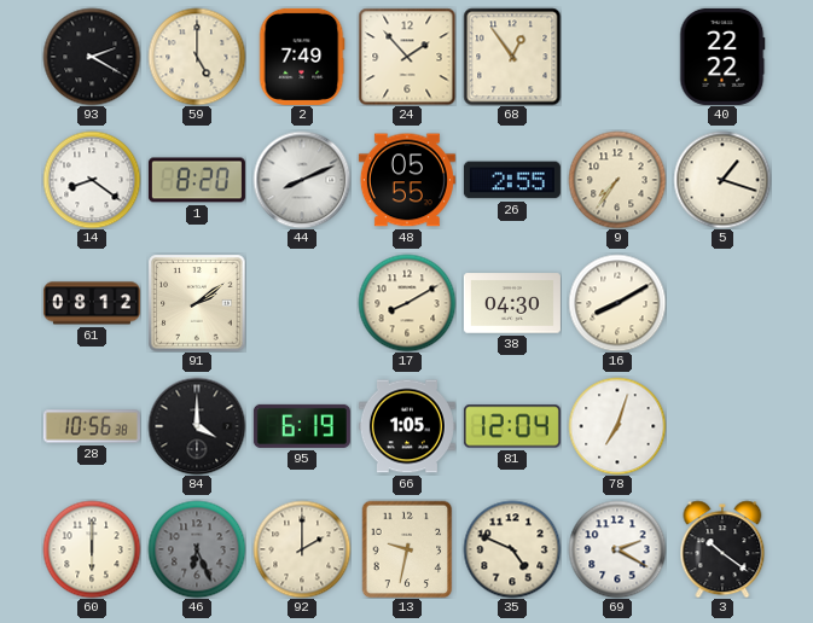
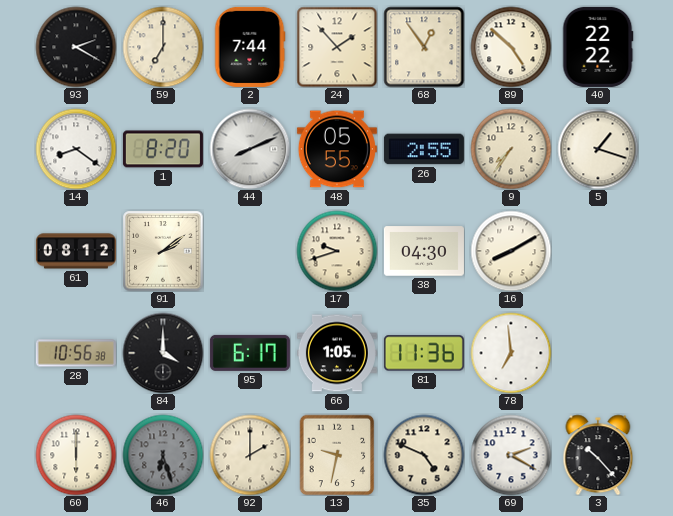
59: 5:00 -> 7:00
2: 7:49 -> 7:44
89: none -> 4:52
17: 8:10 -> 9:42
95: 6:19 -> 6:17
81: 12:04 -> 11:36
78: 7:03 -> 6:59
46: 6:26 -> 6:27
3: 10:21 -> 10:23
